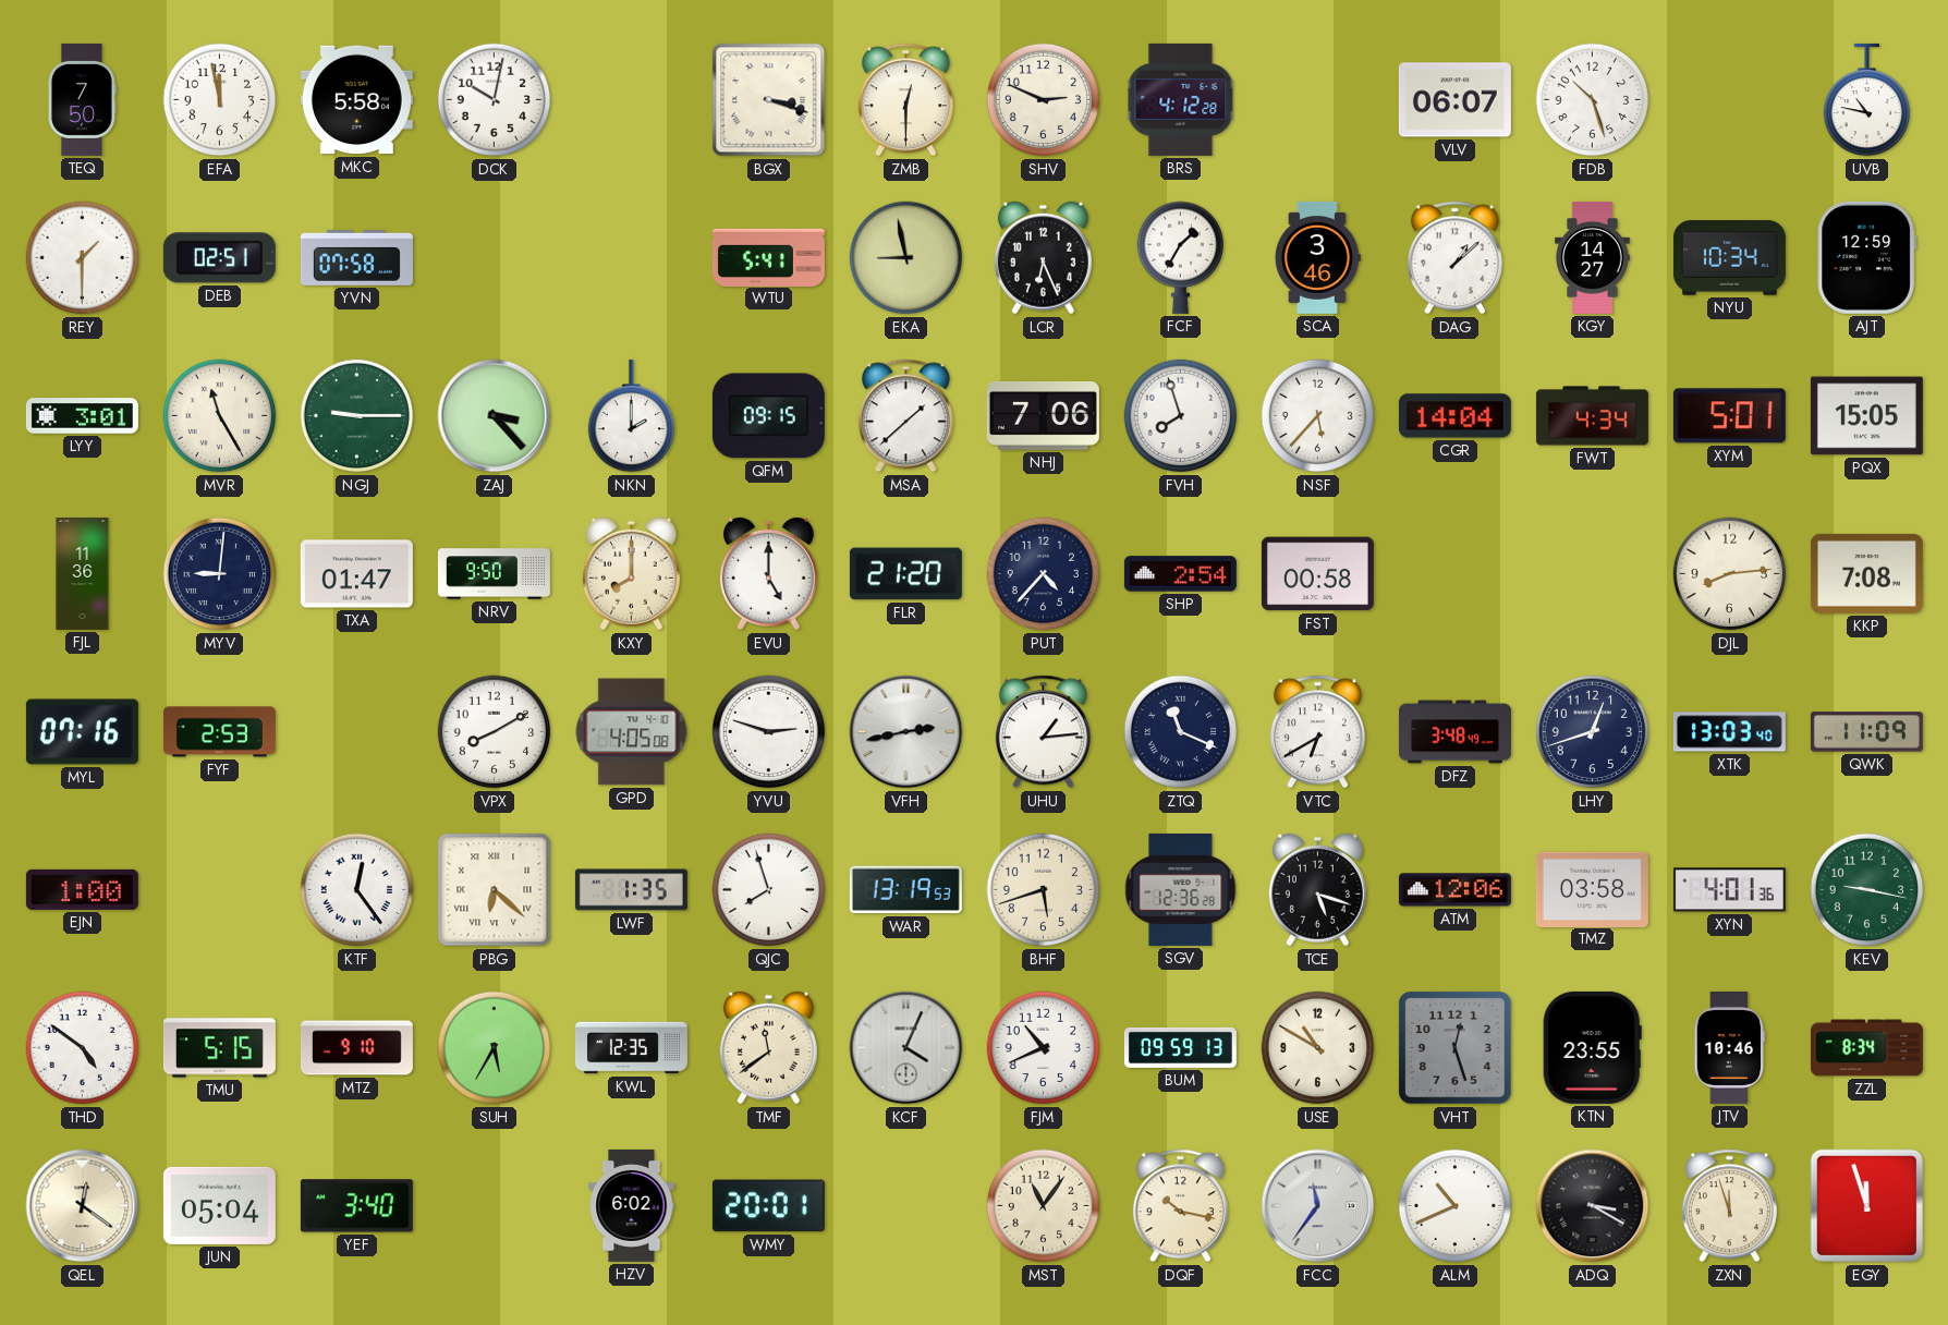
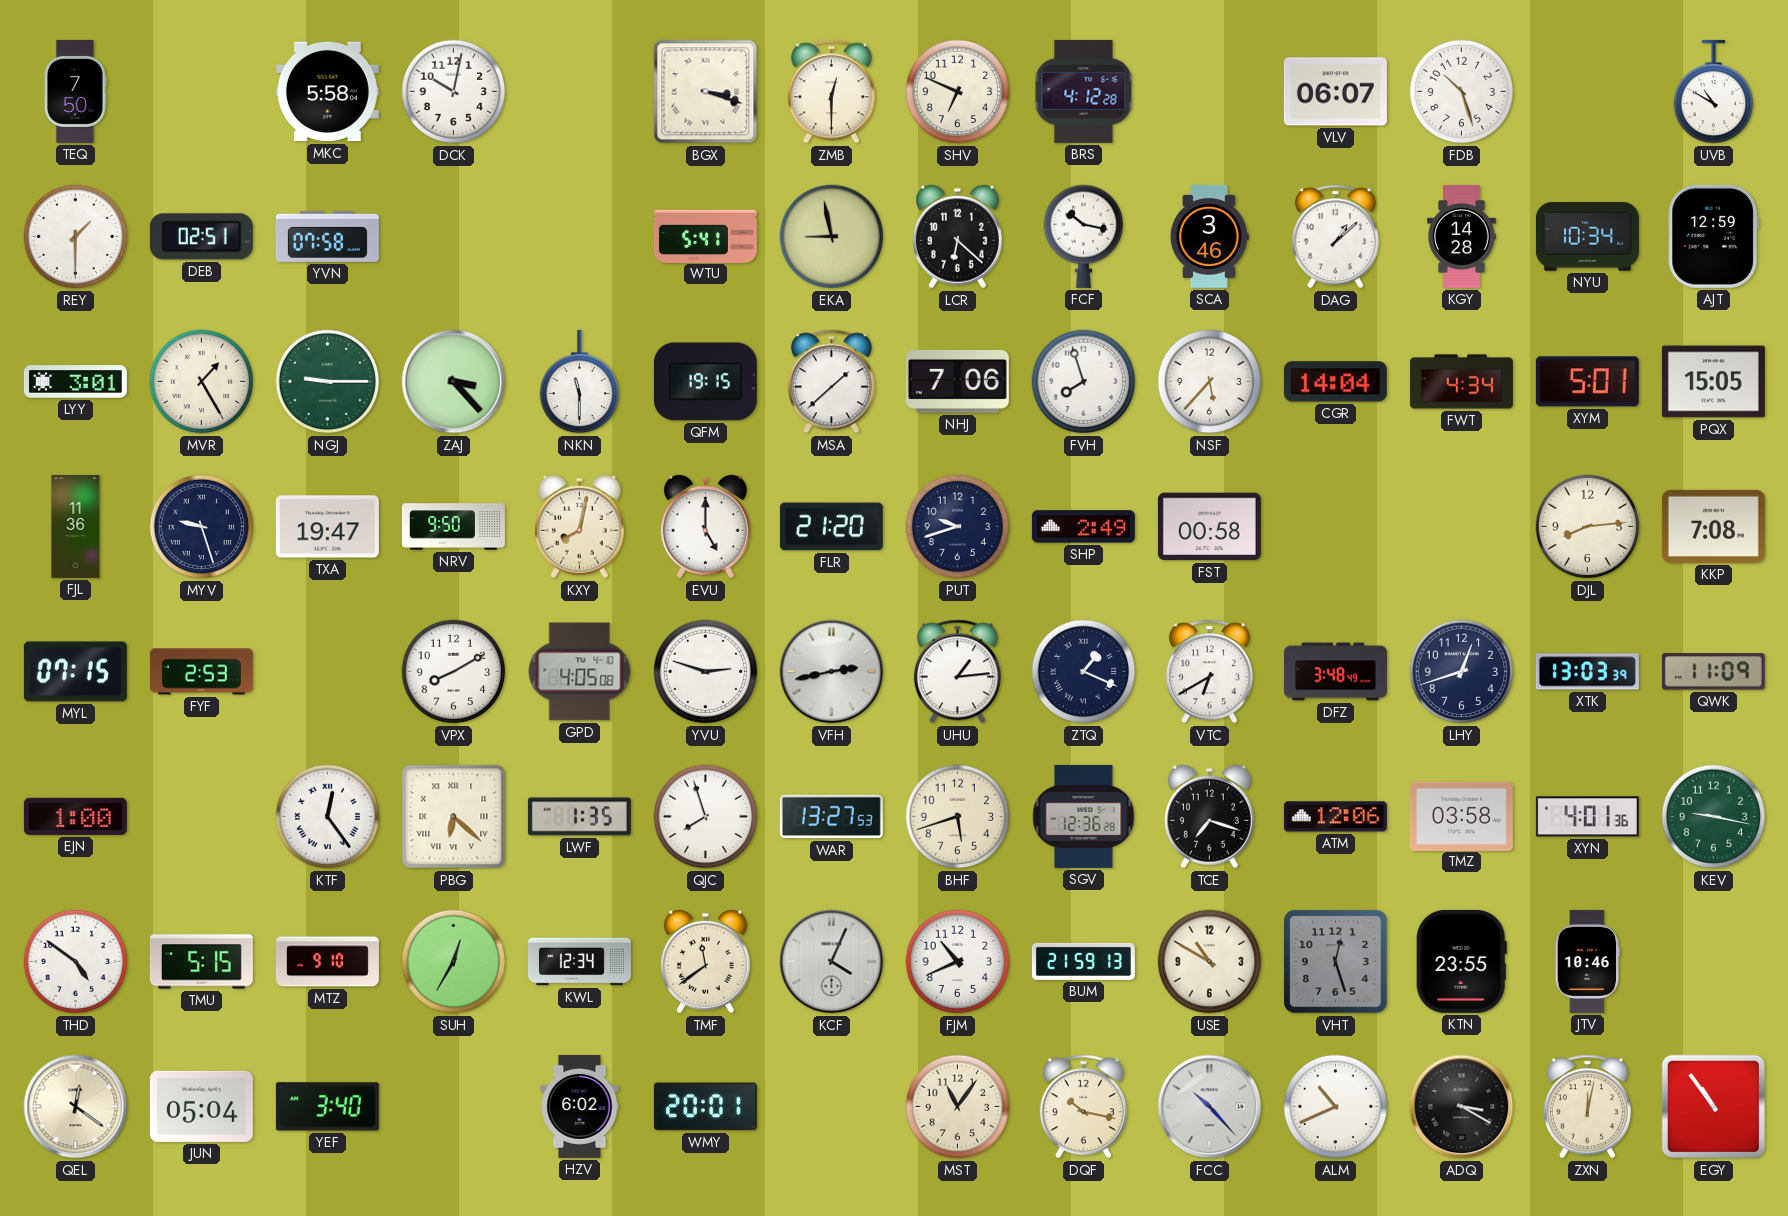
EFA: 11:58 -> none
SHV: 2:49 -> 6:49
UVB: 10:47 -> 10:50
LCR: 6:26 -> 6:22
FCF: 1:35 -> 10:17
KGY: 14:27 -> 14:28
MVR: 11:25 -> 1:25
NKN: 2:00 -> 11:30
QFM: 09:15 -> 19:15
MYV: 9:01 -> 9:27
TXA: 01:47 -> 19:47
KXY: 8:00 -> 8:02
PUT: 4:37 -> 9:42
SHP: 2:54 -> 2:49
MYL: 07:16 -> 07:15
ZTQ: 11:19 -> 1:19
XTK: 13:03:40 -> 13:03:39
WAR: 13:19 -> 13:27
TCE: 5:18 -> 7:18
SUH: 5:35 -> 12:35
KWL: 12:35 -> 12:34
BUM: 09:59 -> 21:59
ZZL: 8:34 -> none
FCC: 11:36 -> 10:23
ZXN: 11:57 -> 12:02
EGY: 11:57 -> 10:54
